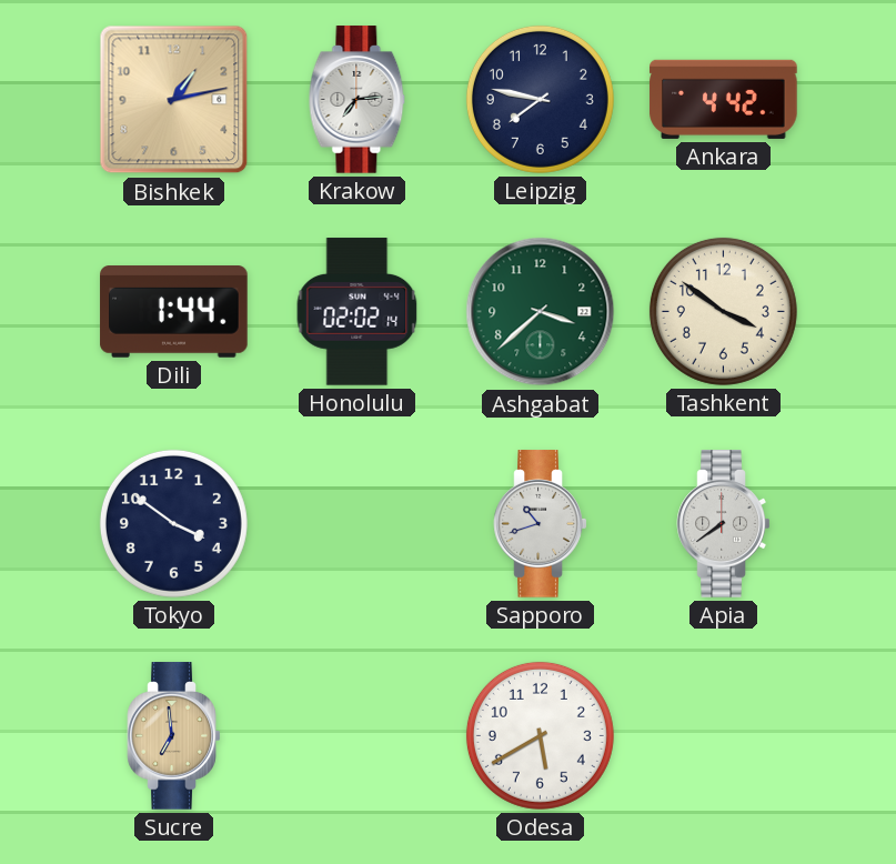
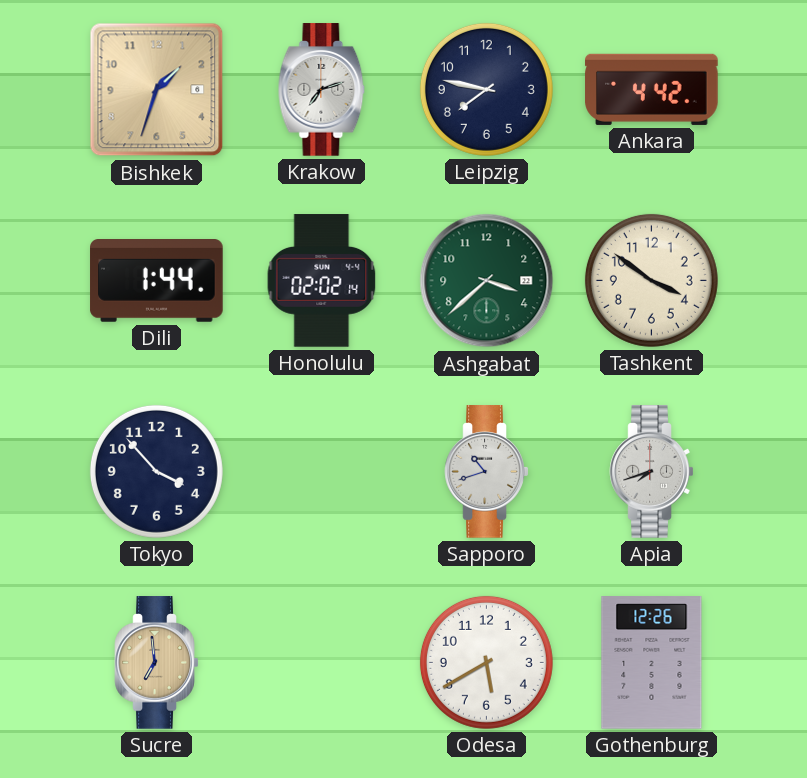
Bishkek: 1:13 -> 1:33
Krakow: 7:14 -> 7:12
Tokyo: 3:51 -> 3:53
Apia: 7:39 -> 7:42
Gothenburg: none -> 12:26
